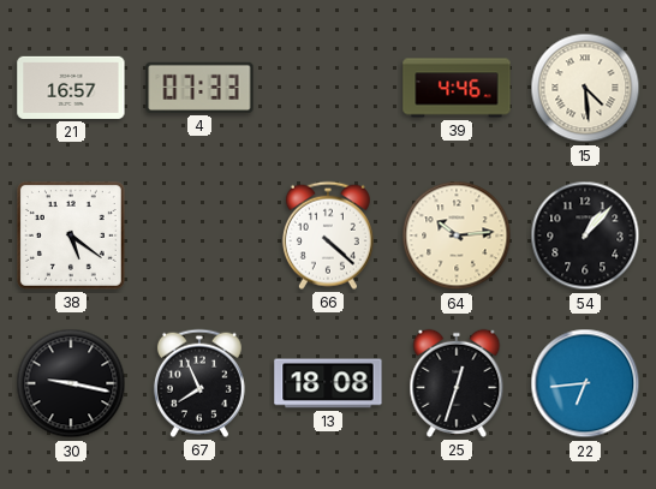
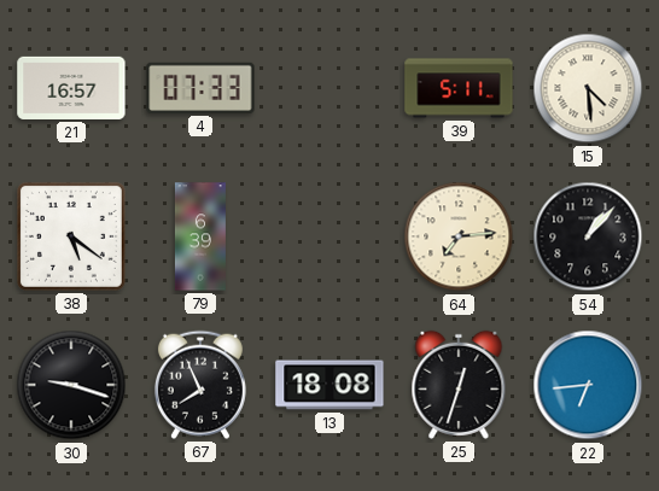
39: 4:46 -> 5:11
79: none -> 6:39
66: 4:22 -> none
64: 10:14 -> 7:14
30: 9:17 -> 9:18
